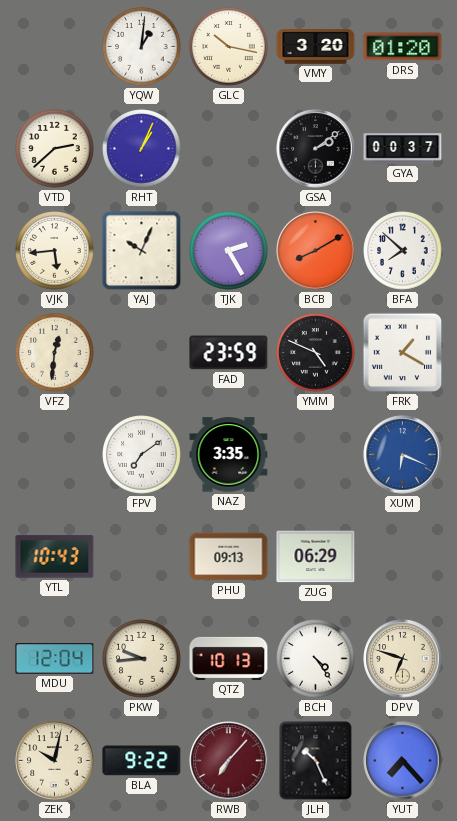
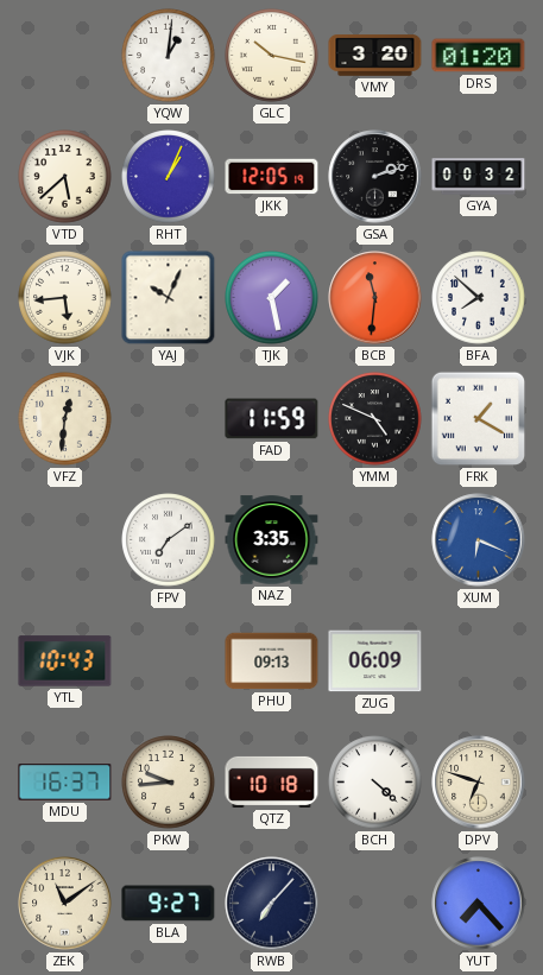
VTD: 2:38 -> 5:38
JKK: none -> 12:05
GSA: 2:09 -> 2:12
GYA: 00:37 -> 00:32
TJK: 2:25 -> 1:28
BCB: 8:10 -> 11:31
FAD: 23:59 -> 11:59
ZUG: 06:29 -> 06:09
MDU: 12:04 -> 16:37
QTZ: 10:13 -> 10:18
BCH: 4:24 -> 4:22
ZEK: 10:02 -> 11:09
BLA: 9:22 -> 9:27
RWB dial: burgundy -> navy
JLH: 10:26 -> none
